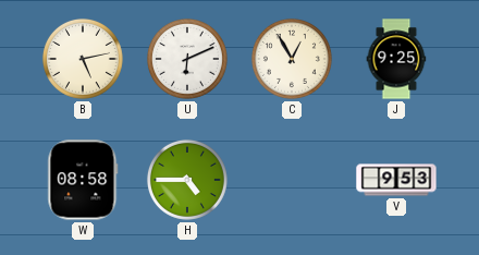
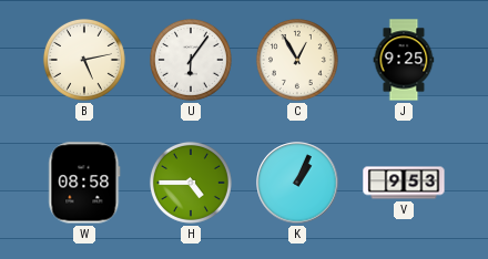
U: 6:11 -> 6:06
K: none -> 1:04
